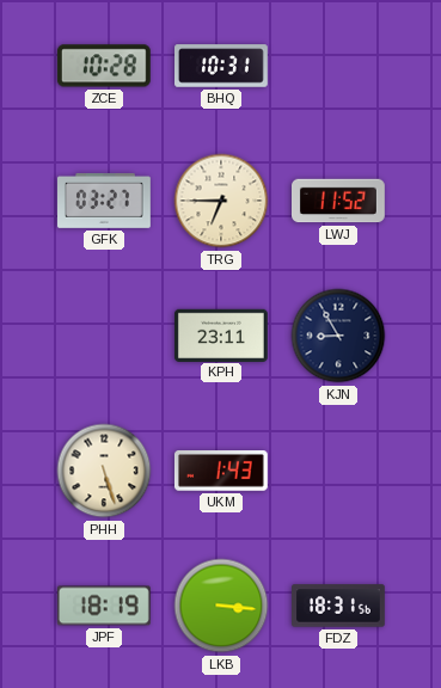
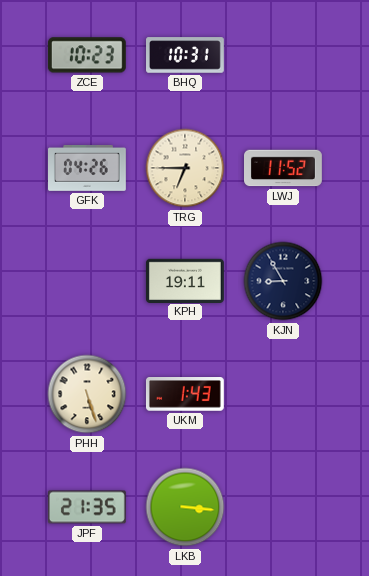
ZCE: 10:28 -> 10:23
GFK: 03:27 -> 04:26
KPH: 23:11 -> 19:11
JPF: 18:19 -> 21:35
FDZ: 18:31 -> none
